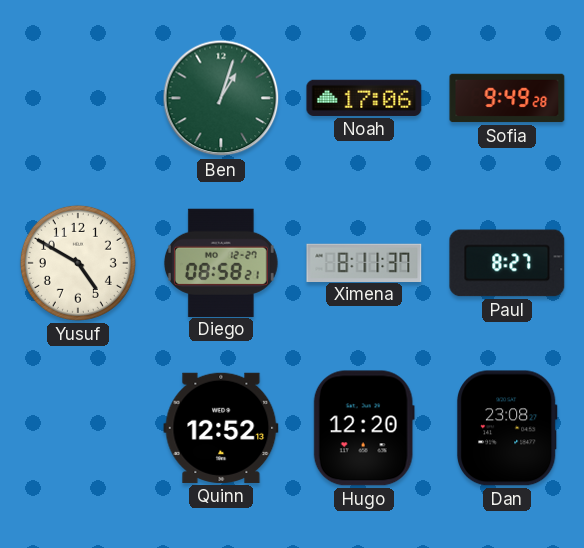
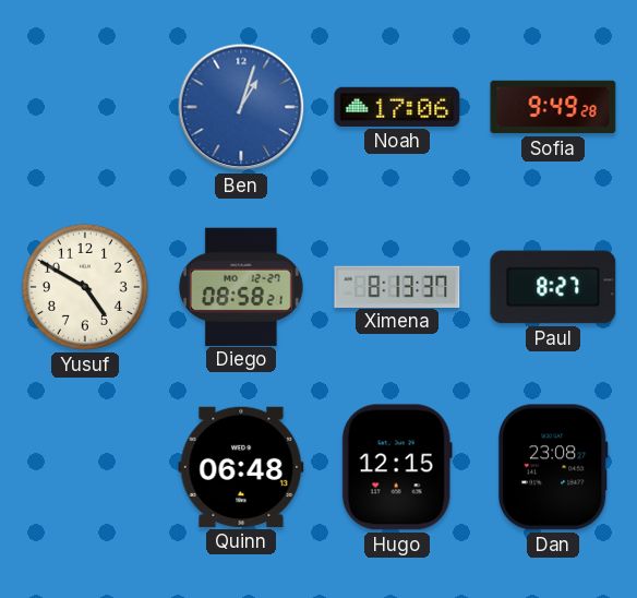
Ben dial: green -> blue
Ximena: 8:11 -> 8:13
Quinn: 12:52 -> 06:48
Hugo: 12:20 -> 12:15
